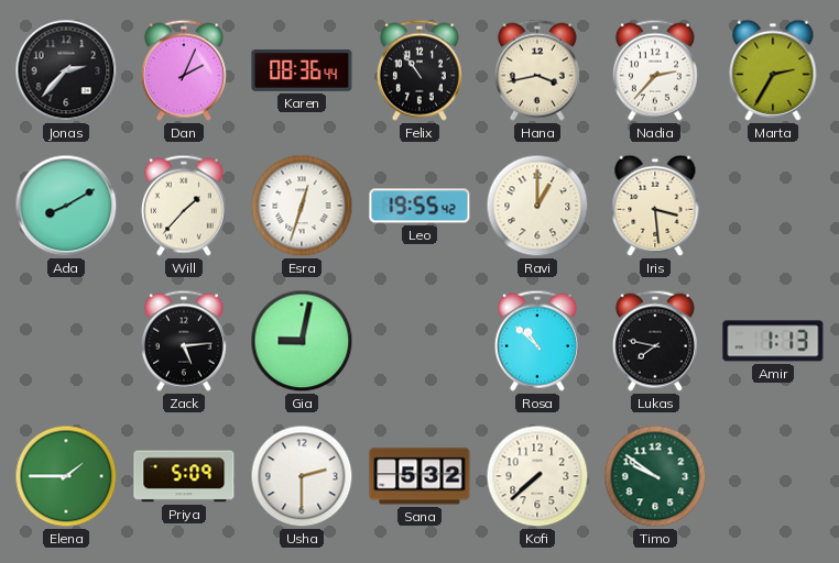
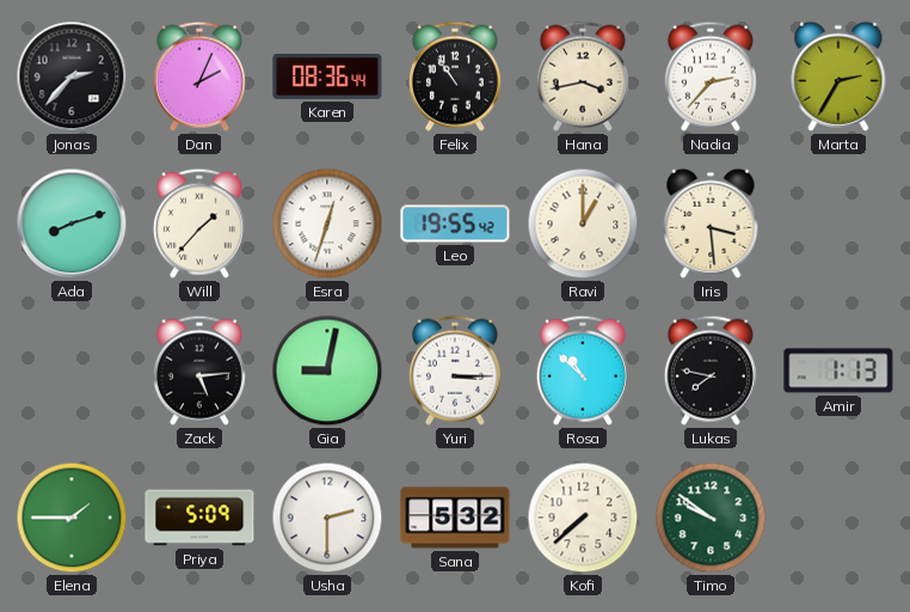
Ada: 8:10 -> 8:12
Yuri: none -> 3:15
